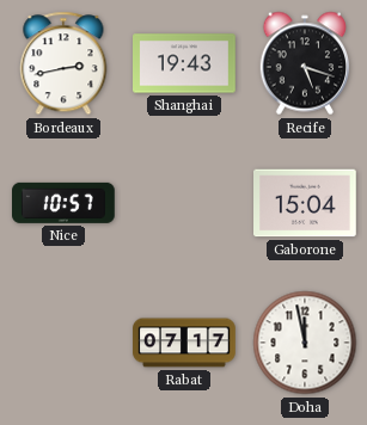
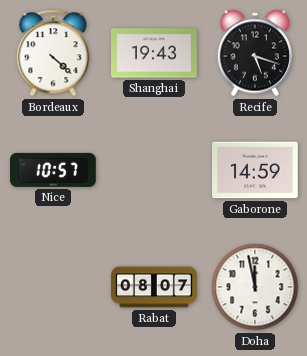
Bordeaux: 2:43 -> 4:22
Gaborone: 15:04 -> 14:59
Rabat: 07:17 -> 08:07
